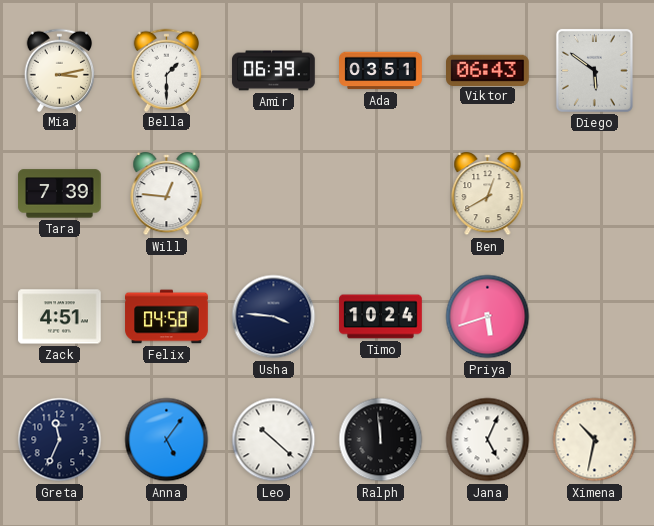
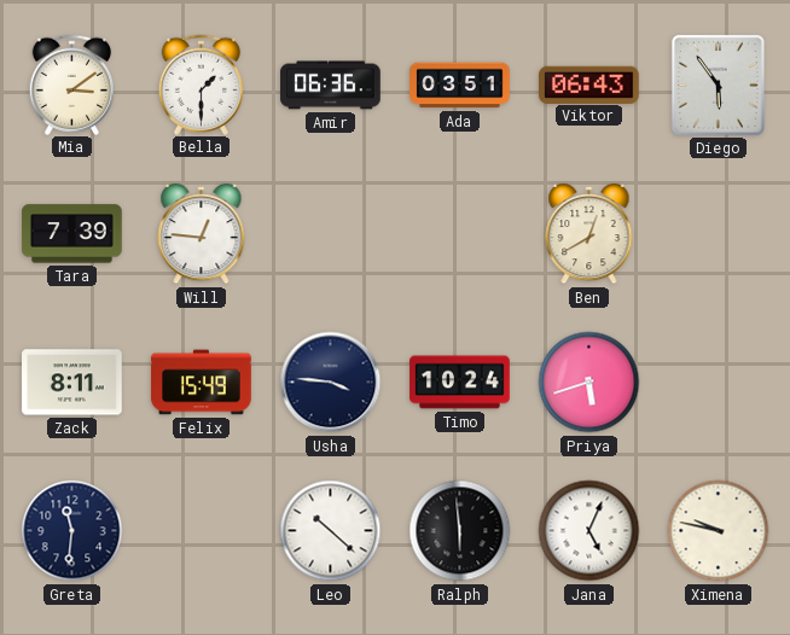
Mia: 3:13 -> 3:09
Amir: 06:39 -> 06:36
Diego: 5:51 -> 5:54
Zack: 4:51 -> 8:11
Felix: 04:58 -> 15:49
Greta: 11:34 -> 11:31
Anna: 5:06 -> none
Ralph: 11:59 -> 5:59
Ximena: 10:32 -> 9:47
